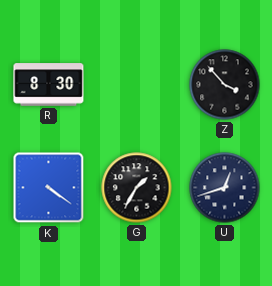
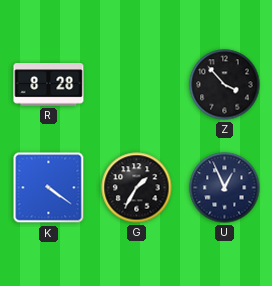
R: 8:30 -> 8:28
U: 12:42 -> 12:56
